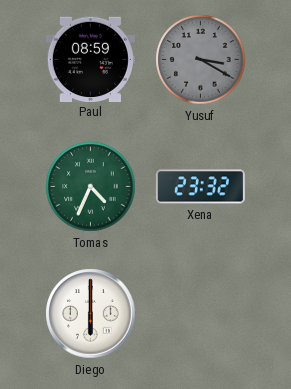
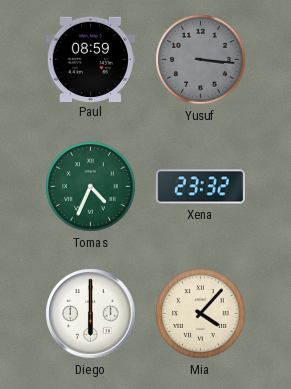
Yusuf: 3:20 -> 3:16
Mia: none -> 4:07
